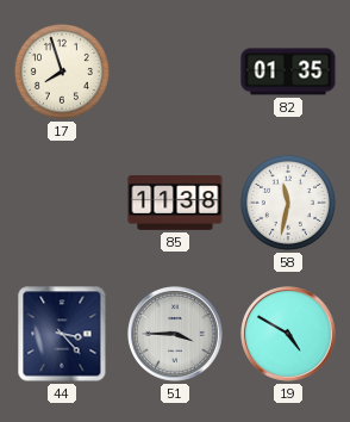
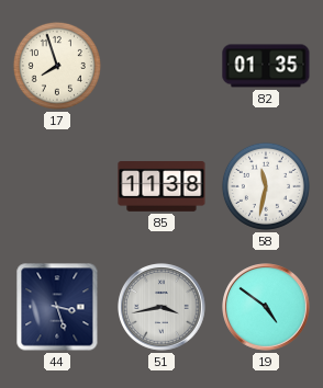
44: 3:23 -> 3:27
51: 3:45 -> 3:43
19: 4:50 -> 4:51
